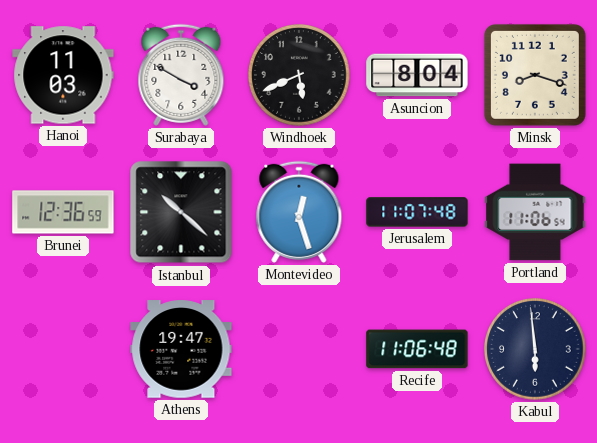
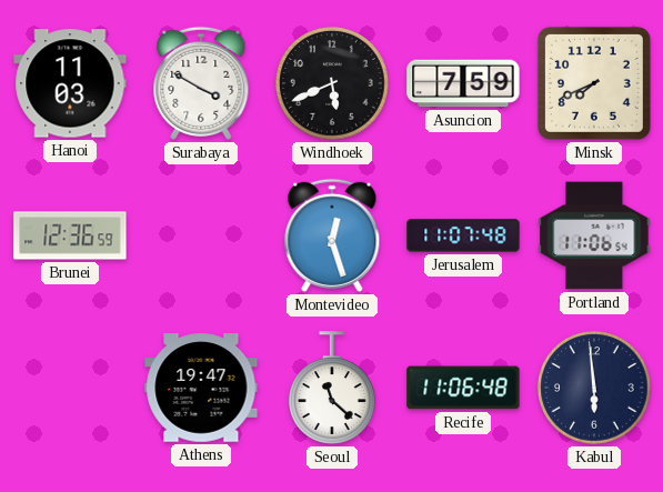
Asuncion: 8:04 -> 7:59
Minsk: 8:18 -> 7:41
Istanbul: 10:22 -> none
Seoul: none -> 11:22
